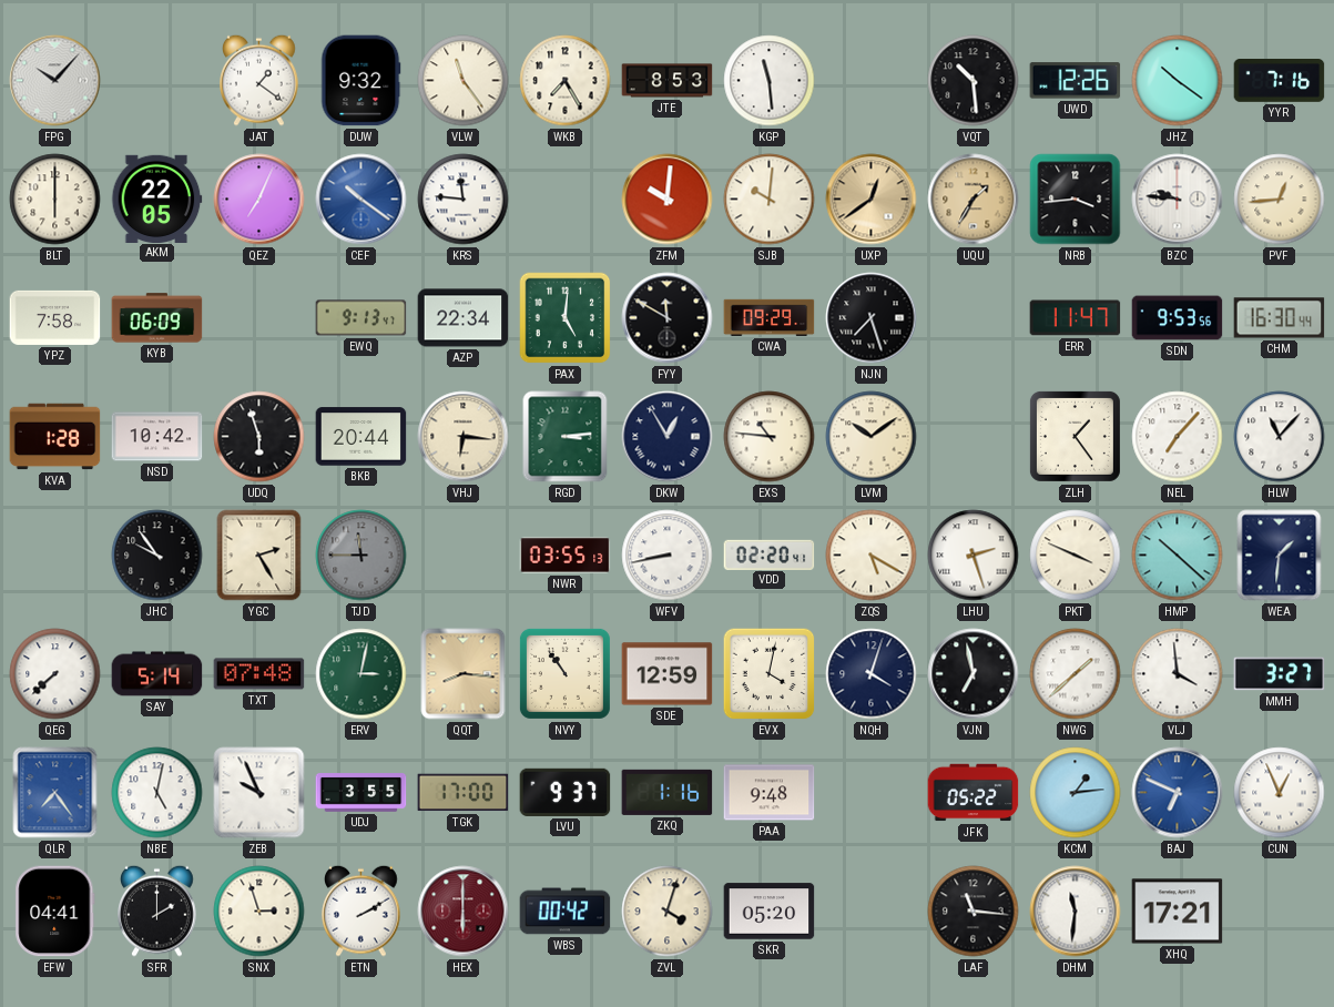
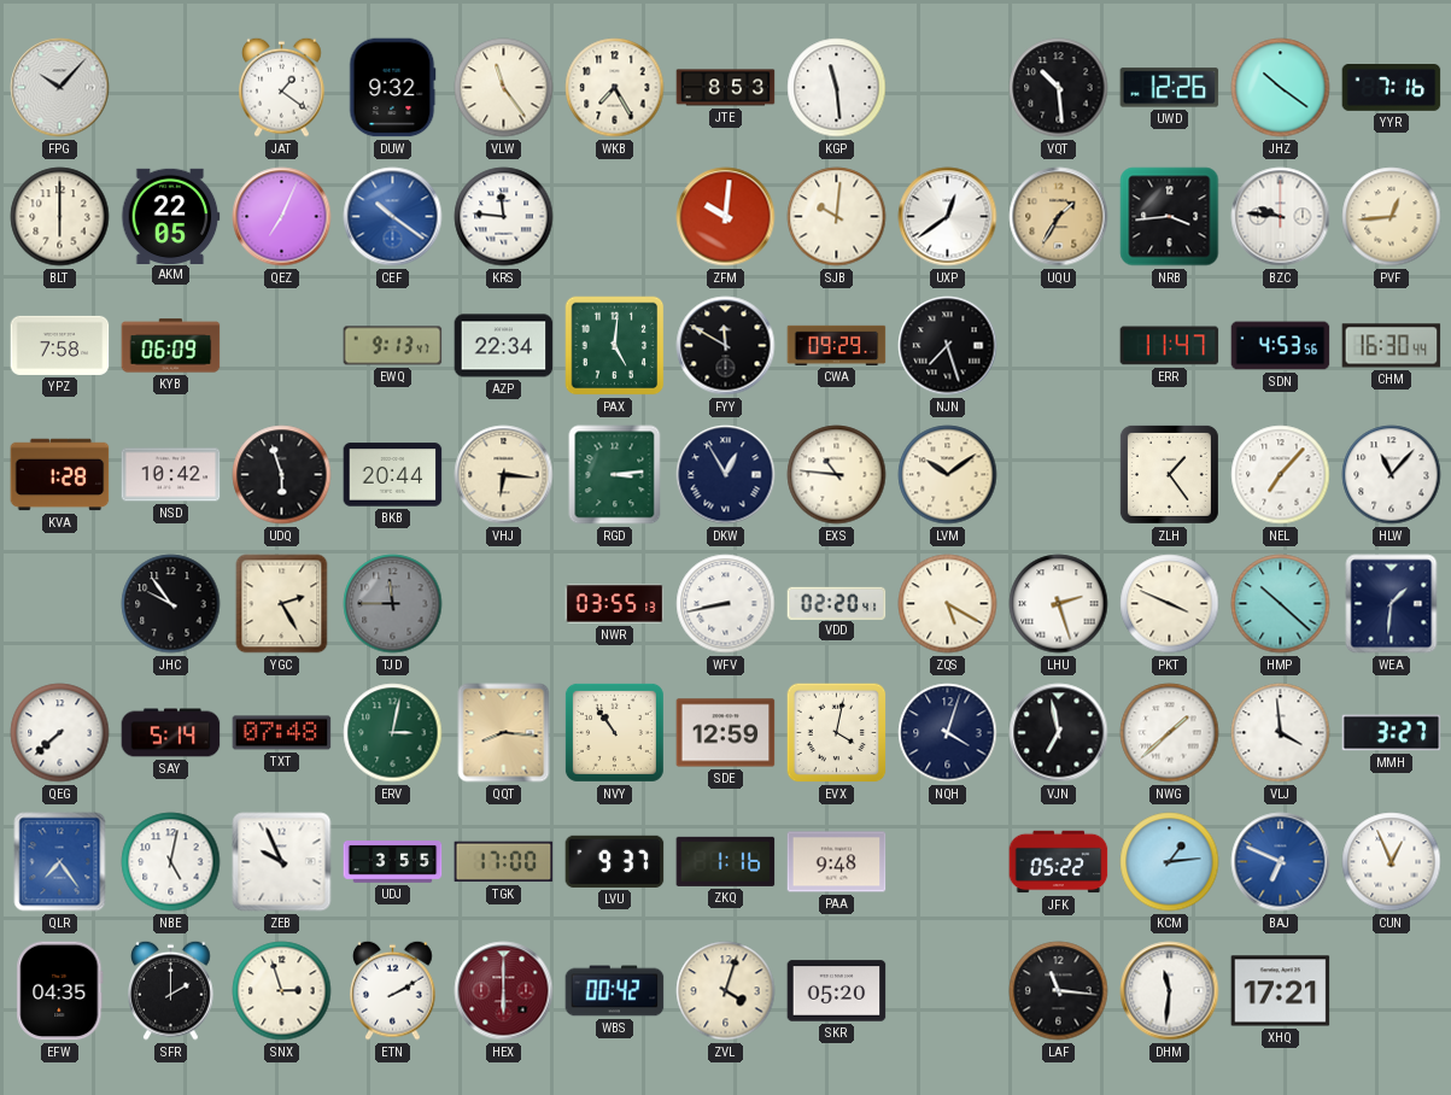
UXP dial: champagne -> white
SDN: 9:53 -> 4:53
EFW: 04:41 -> 04:35
